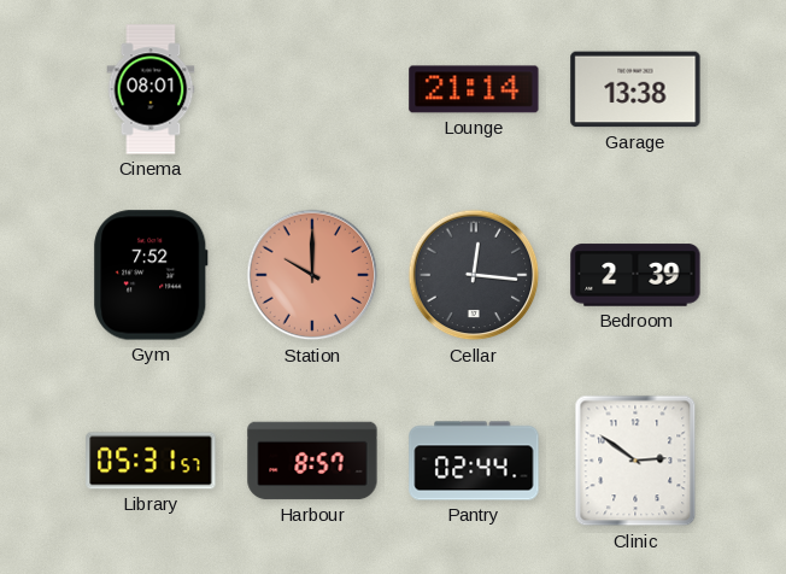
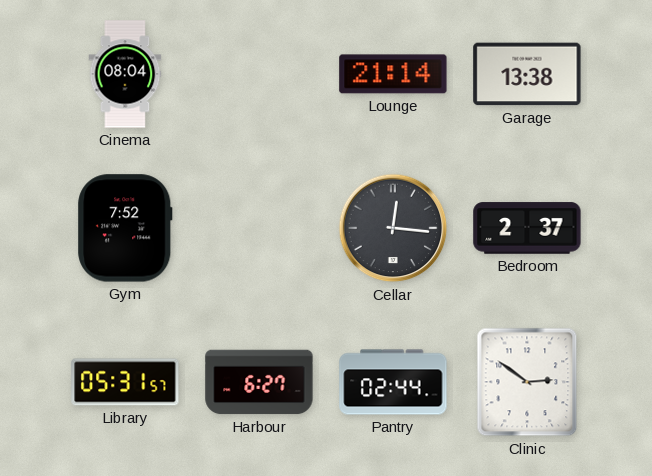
Cinema: 08:01 -> 08:04
Station: 10:00 -> none
Bedroom: 2:39 -> 2:37
Harbour: 8:57 -> 6:27
